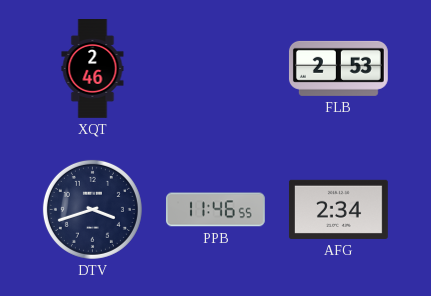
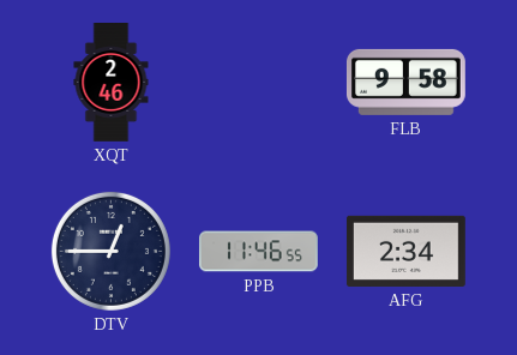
FLB: 2:53 -> 9:58
DTV: 3:42 -> 12:45
